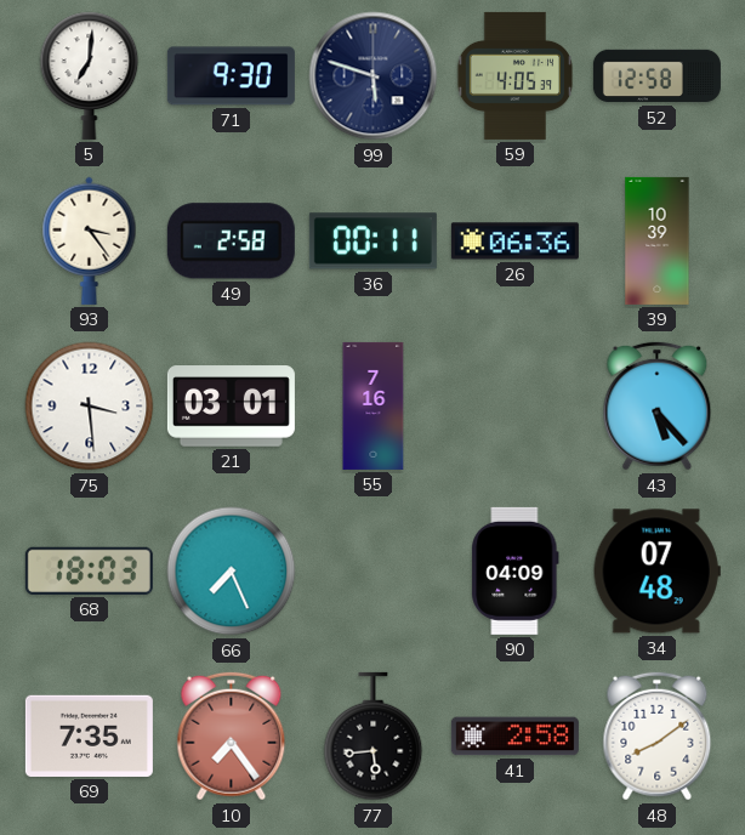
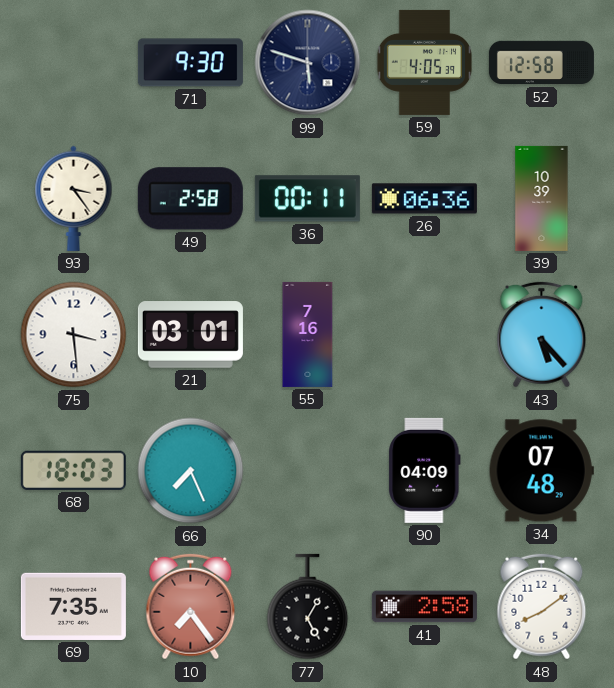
5: 7:01 -> none
77: 5:44 -> 5:05
